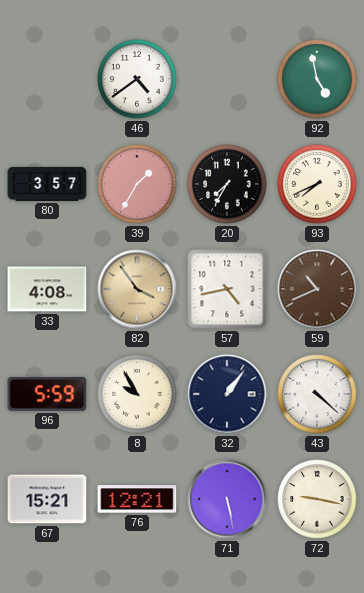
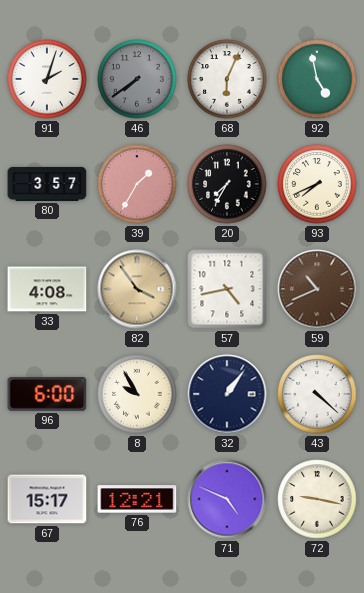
91: none -> 2:03
46: 4:39 -> 7:39
46 dial: white -> grey
68: none -> 6:04
96: 5:59 -> 6:00
67: 15:21 -> 15:17
71: 5:28 -> 4:49
